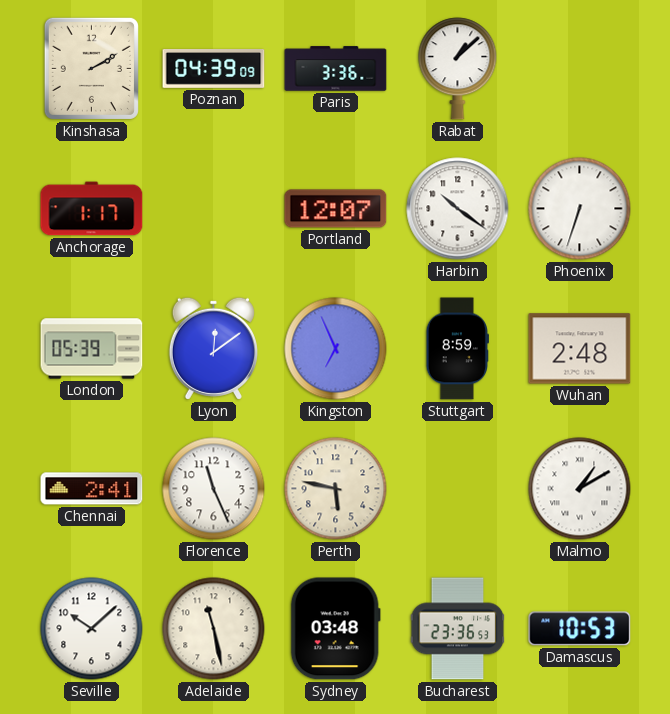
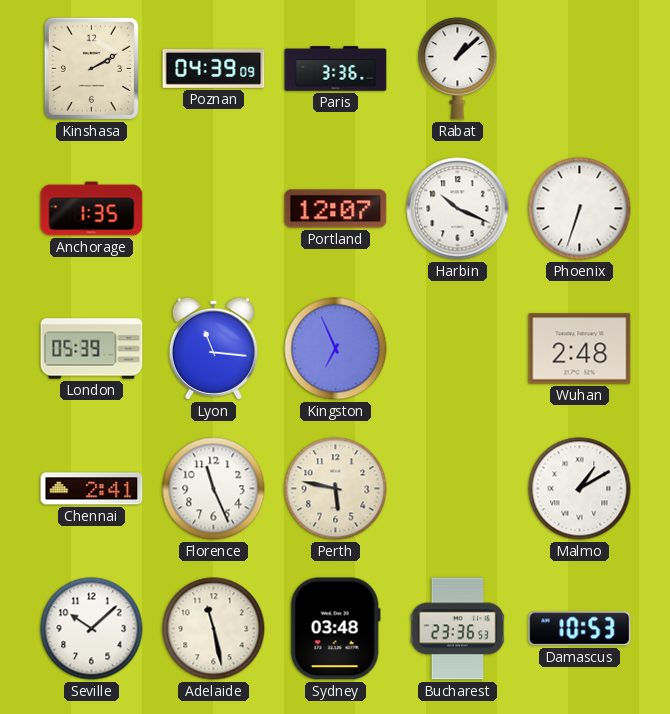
Anchorage: 1:17 -> 1:35
Harbin: 10:21 -> 10:19
Lyon: 12:09 -> 11:16
Stuttgart: 8:59 -> none
